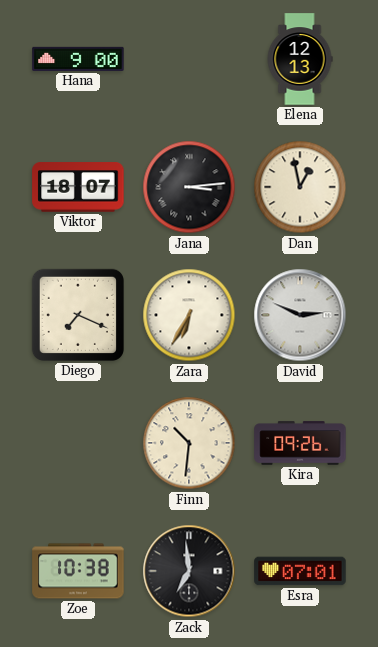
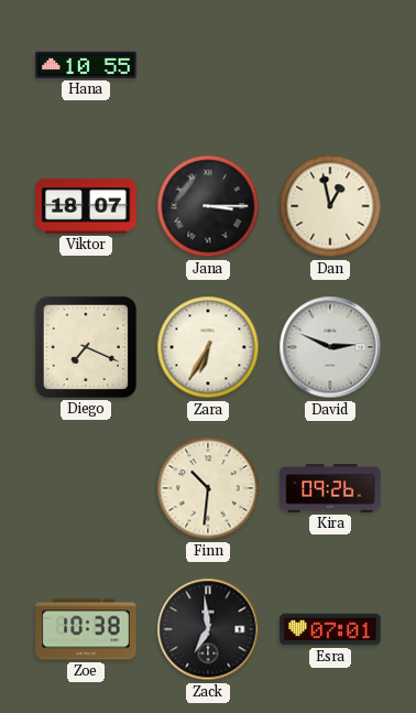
Hana: 9:00 -> 10:55
Elena: 12:13 -> none
Jana: 3:14 -> 3:15
